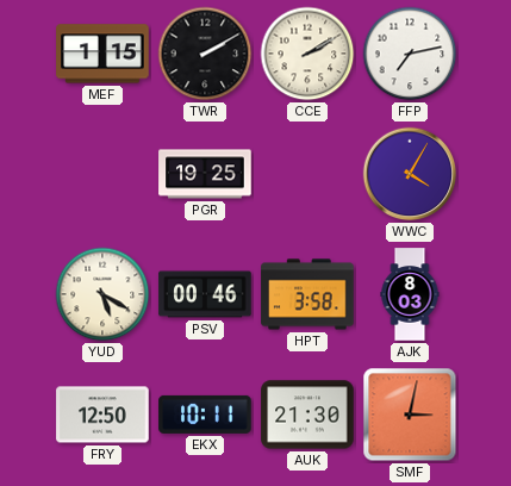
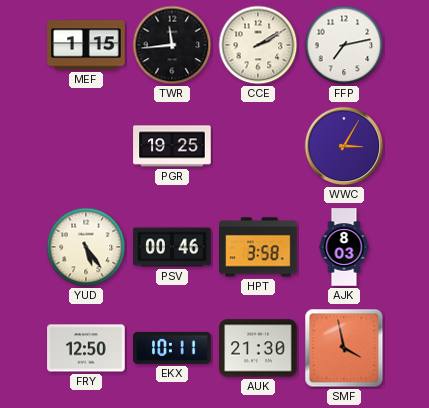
TWR: 2:10 -> 11:44
WWC: 4:05 -> 3:05
YUD: 5:20 -> 5:24
SMF: 3:02 -> 3:58
